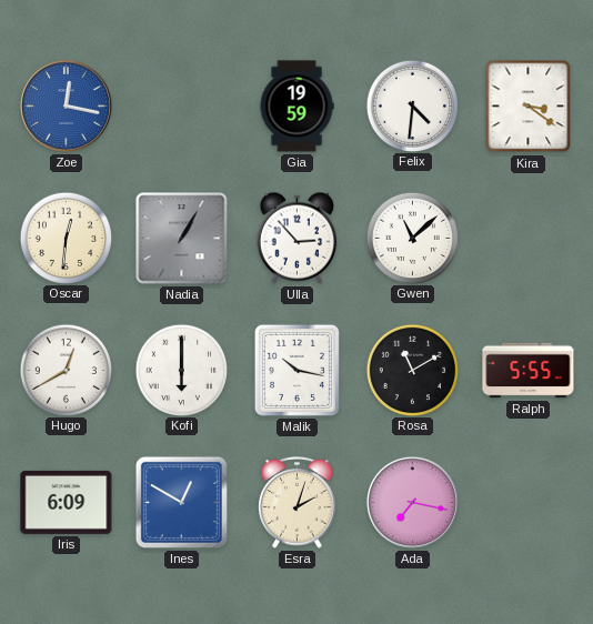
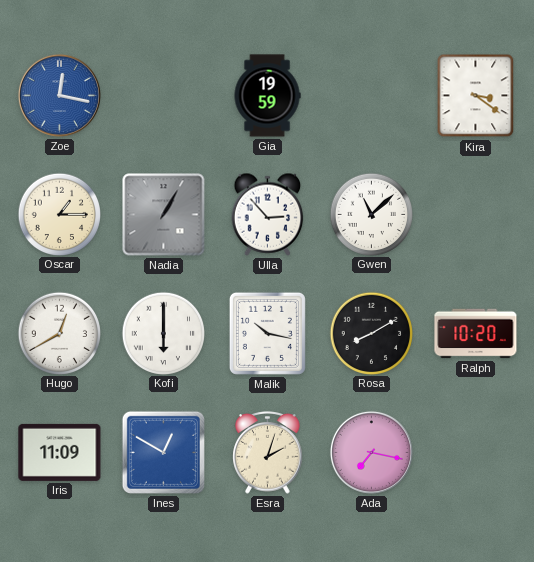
Felix: 4:31 -> none
Oscar: 12:31 -> 1:15
Rosa: 11:10 -> 8:10
Ralph: 5:55 -> 10:20
Iris: 6:09 -> 11:09
